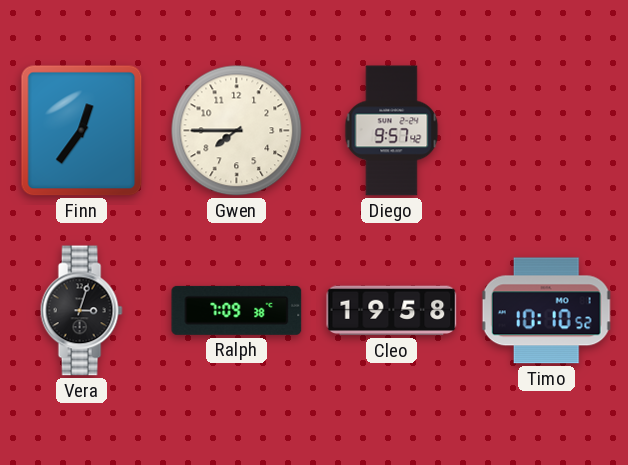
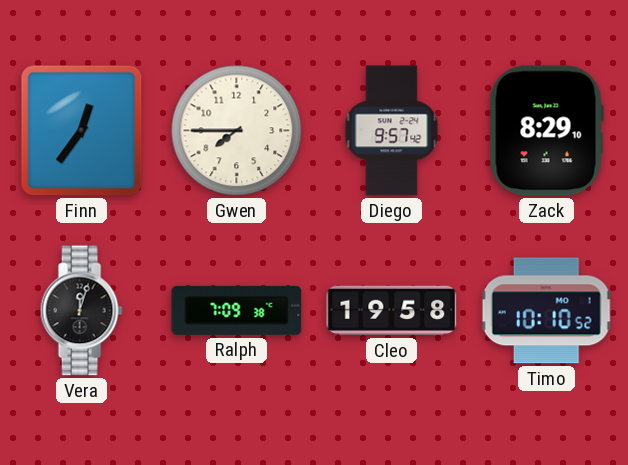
Zack: none -> 8:29
Vera: 3:03 -> 12:03
